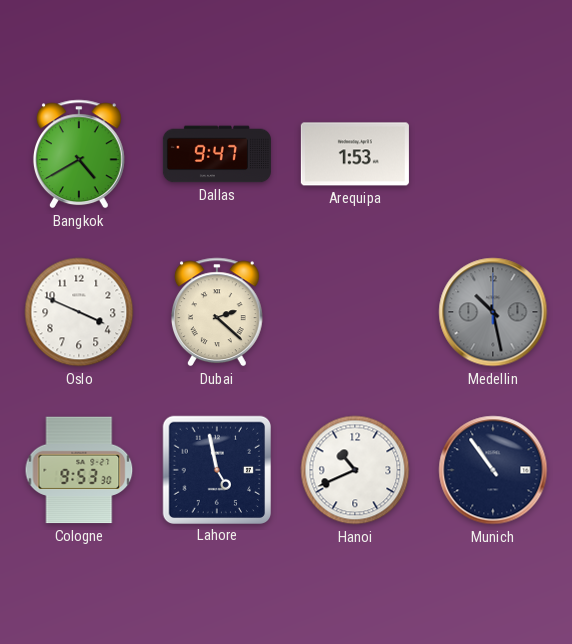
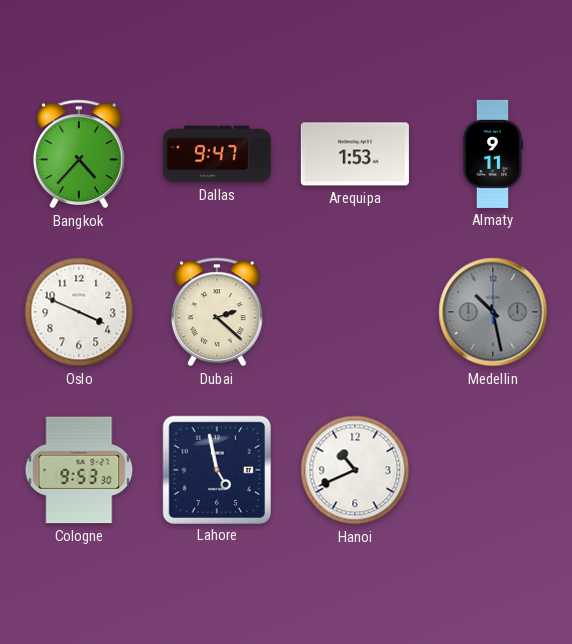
Bangkok: 4:40 -> 4:37
Almaty: none -> 9:11
Munich: 10:54 -> none
